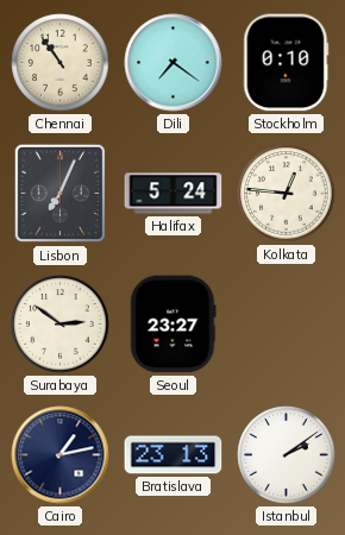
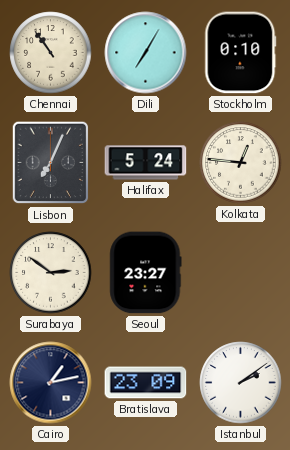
Dili: 7:21 -> 7:05
Bratislava: 23:13 -> 23:09
